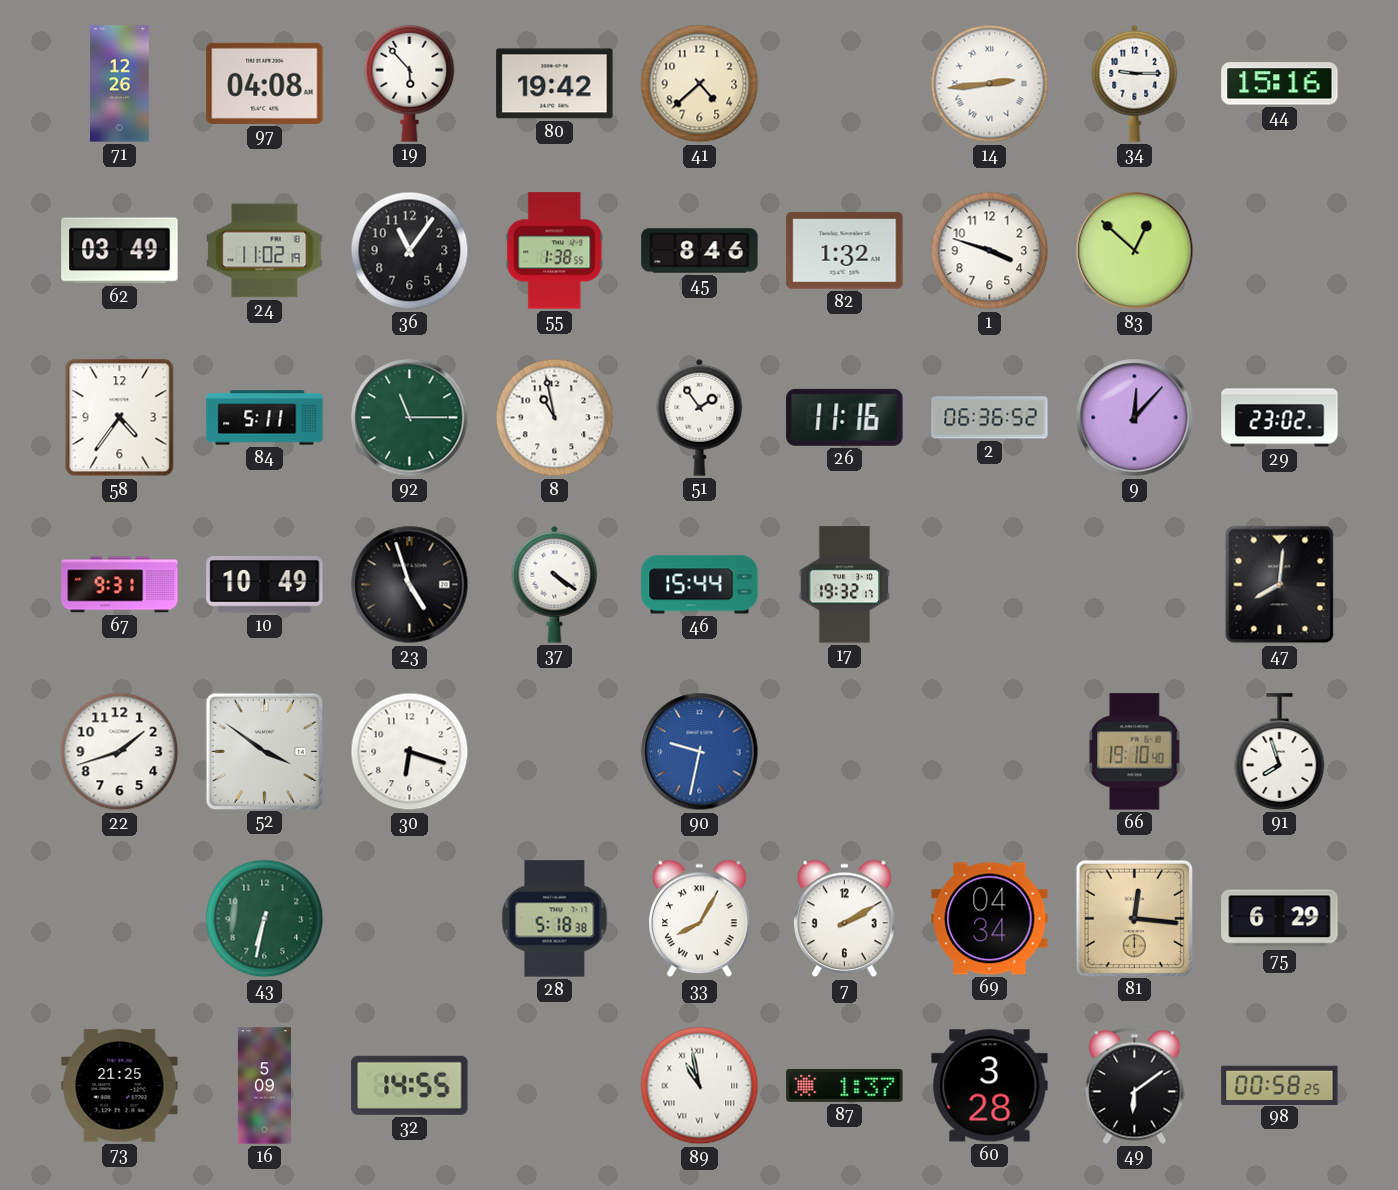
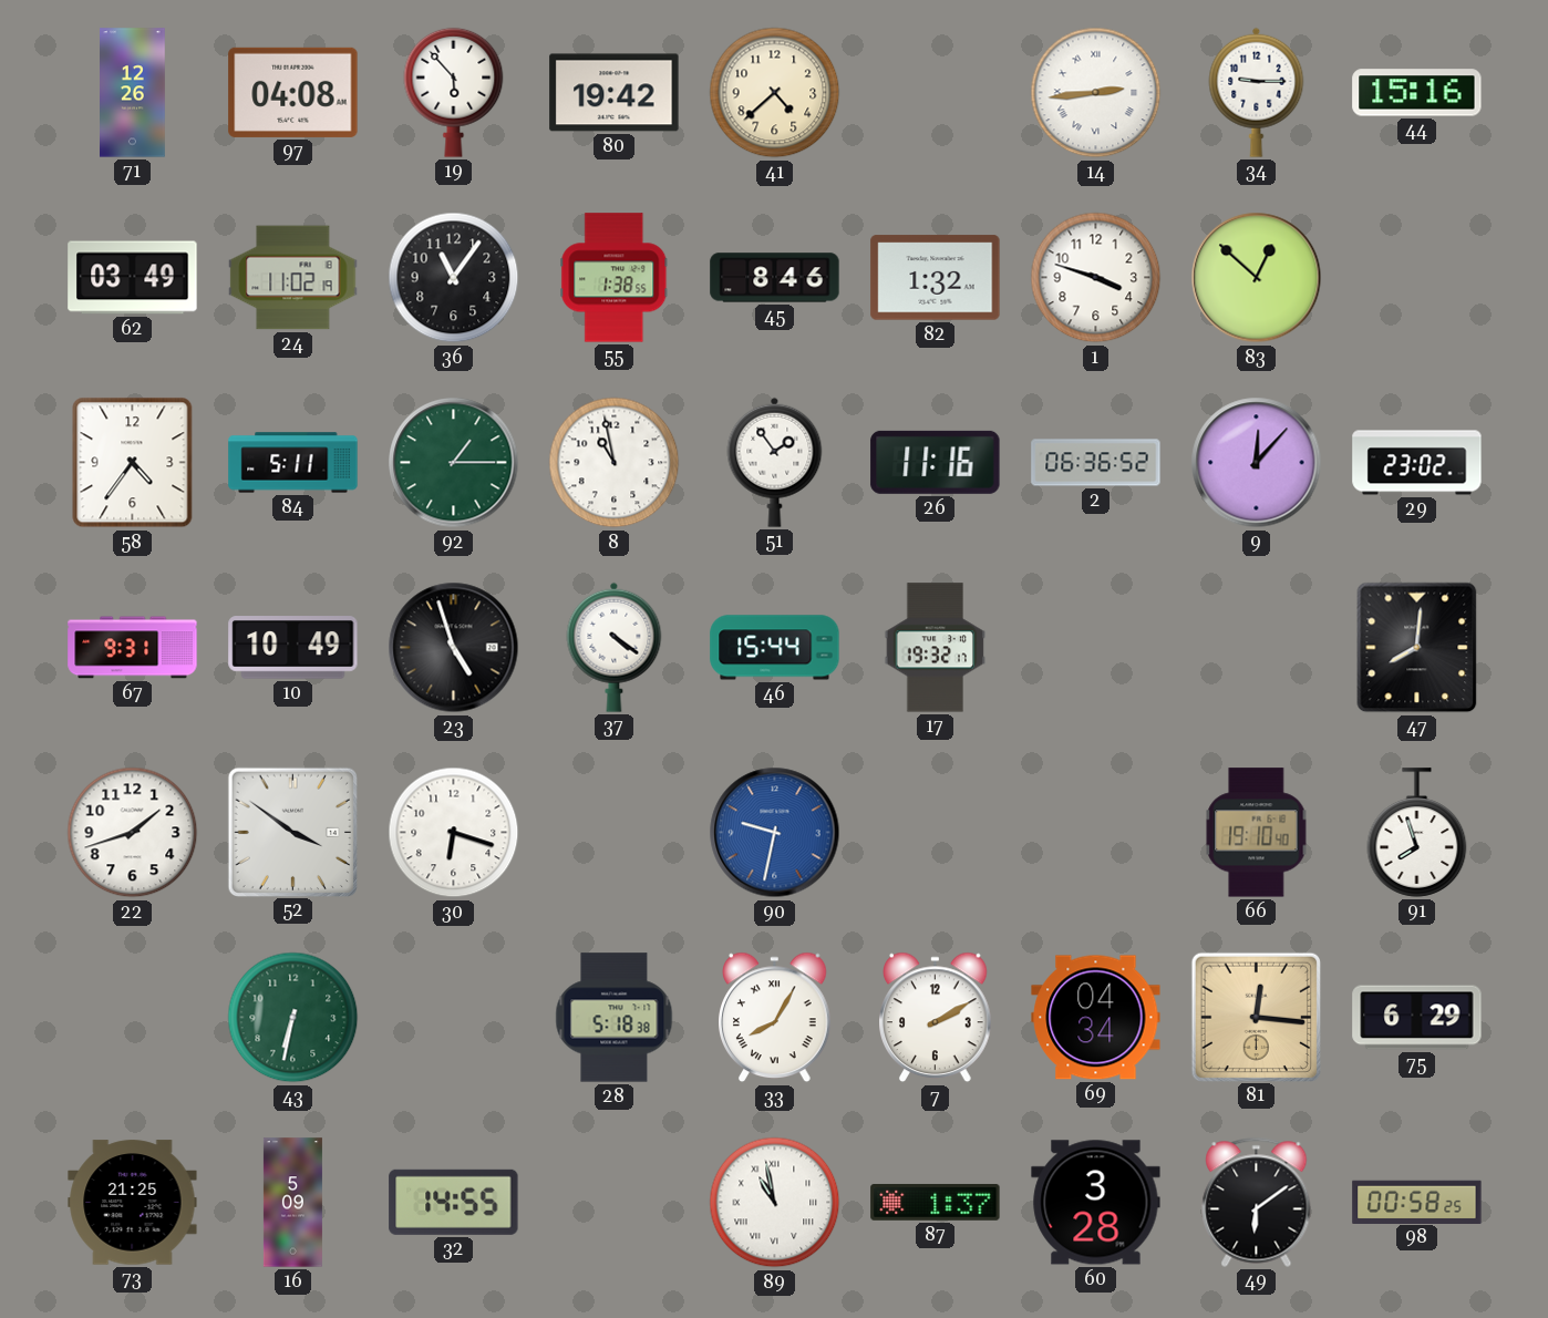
92: 11:15 -> 1:15
